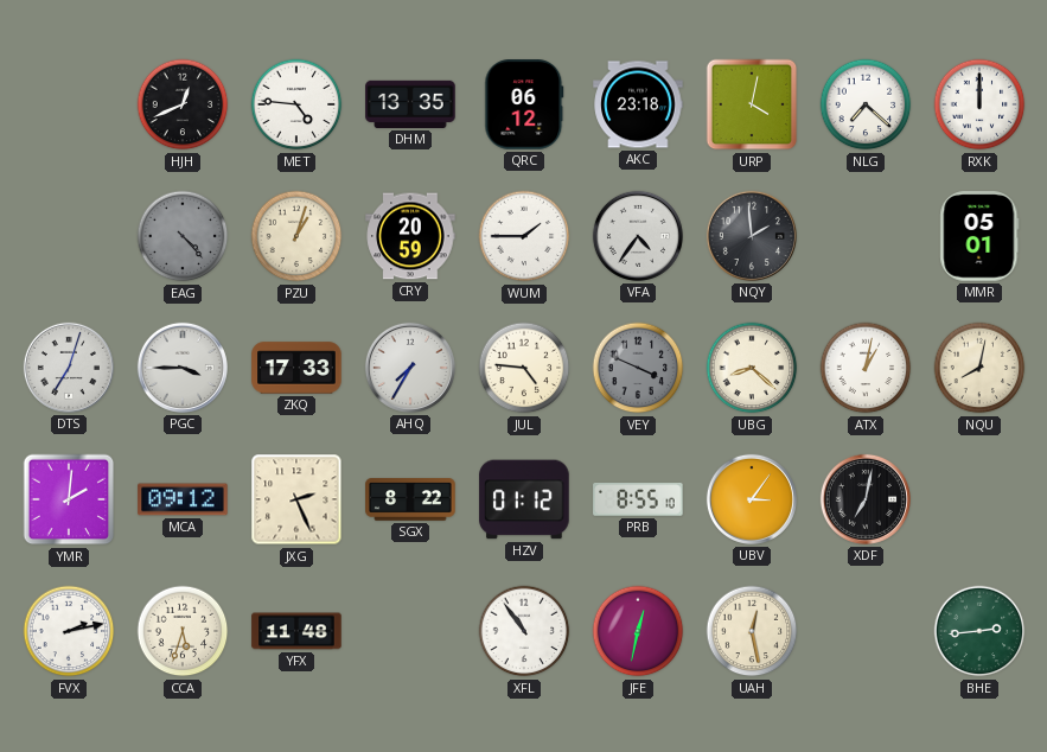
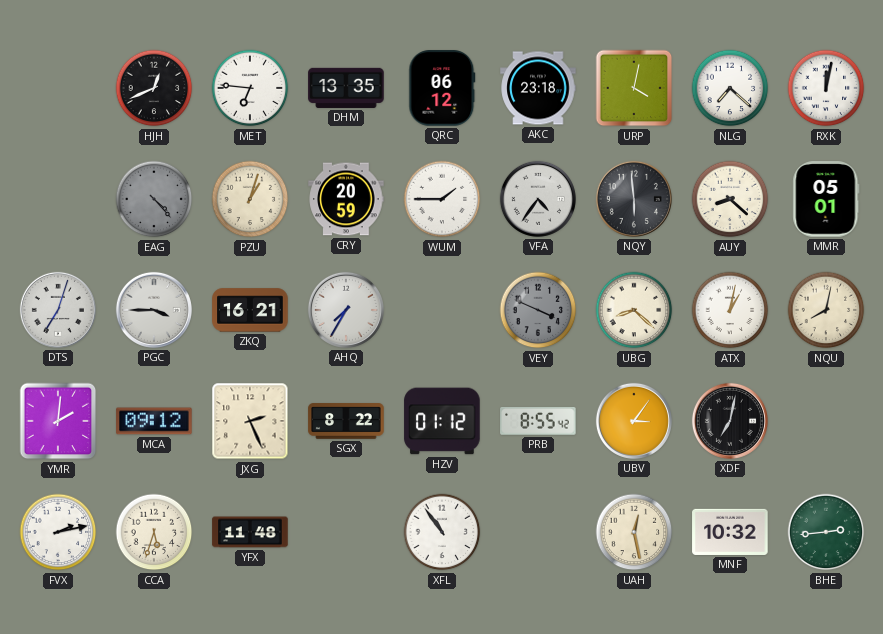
MET: 4:46 -> 6:46
RXK: 12:00 -> 12:02
NQY: 1:59 -> 5:59
AUY: none -> 8:22
ZKQ: 17:33 -> 16:21
JUL: 4:46 -> none
PRB: 8:55:10 -> 8:55:42
JFE: 12:32 -> none
MNF: none -> 10:32
